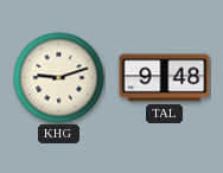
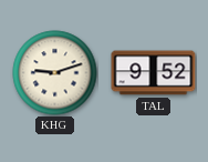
TAL: 9:48 -> 9:52
